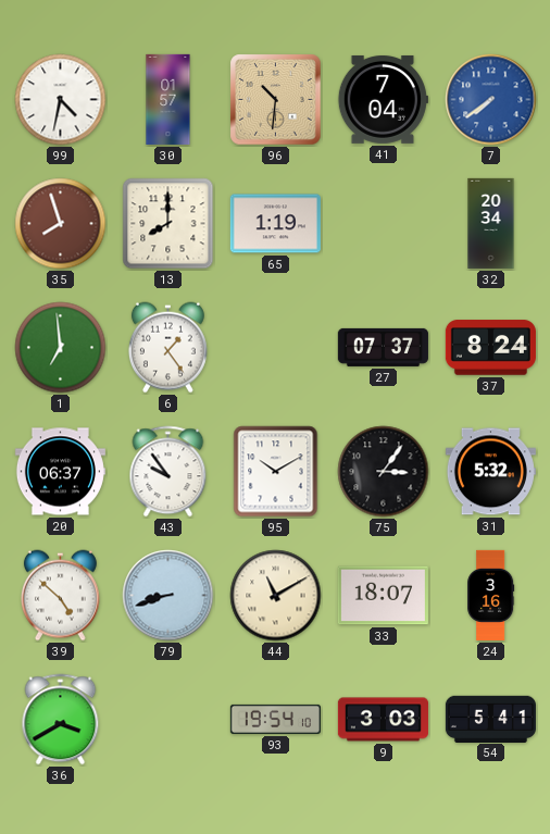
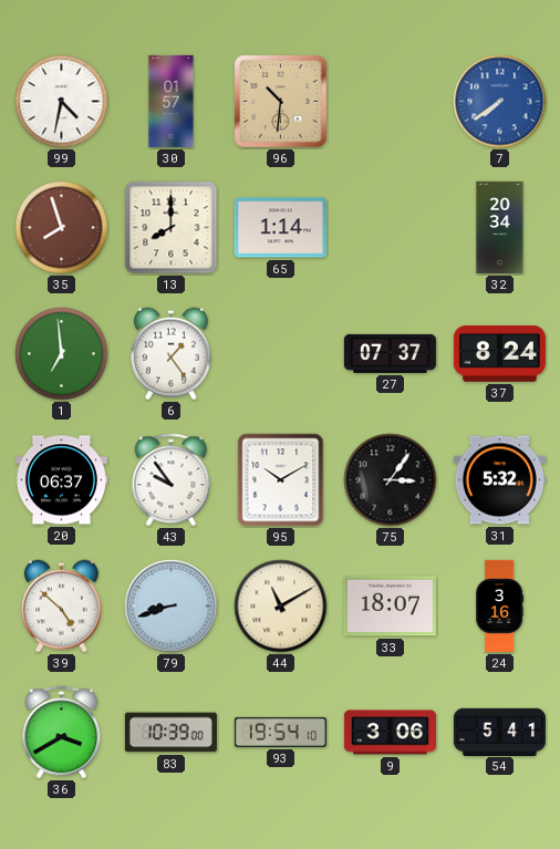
41: 7:04 -> none
65: 1:19 -> 1:14
83: none -> 10:39
9: 3:03 -> 3:06
